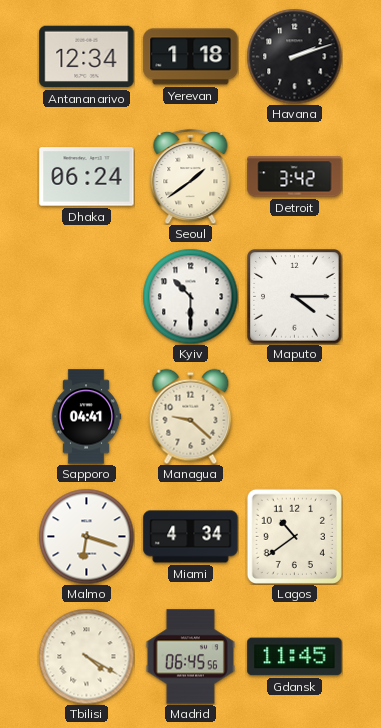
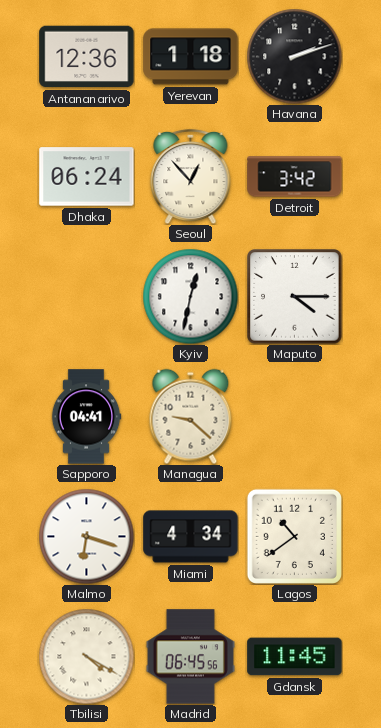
Antananarivo: 12:34 -> 12:36
Seoul: 1:39 -> 12:53
Kyiv: 10:30 -> 12:32
